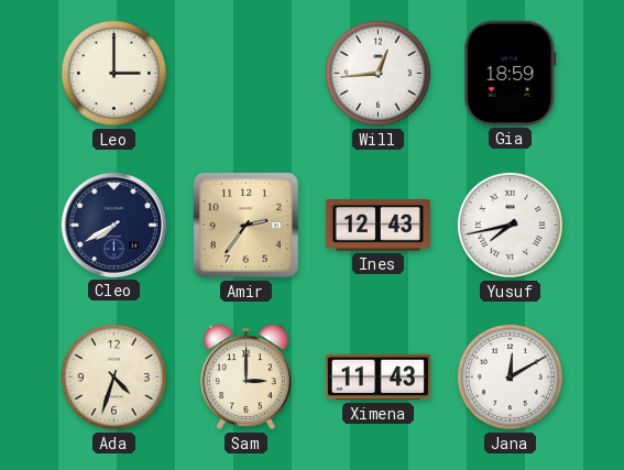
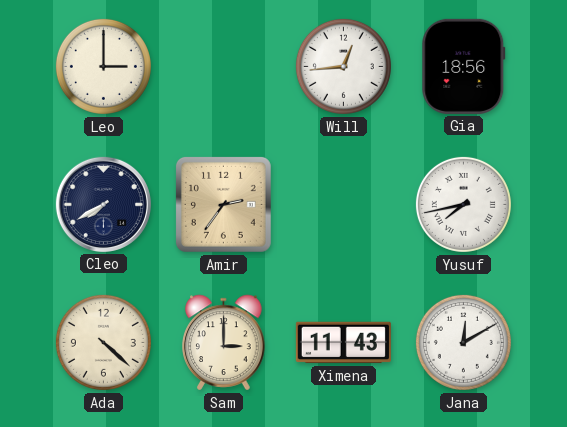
Gia: 18:59 -> 18:56
Ines: 12:43 -> none
Ada: 4:33 -> 4:22
